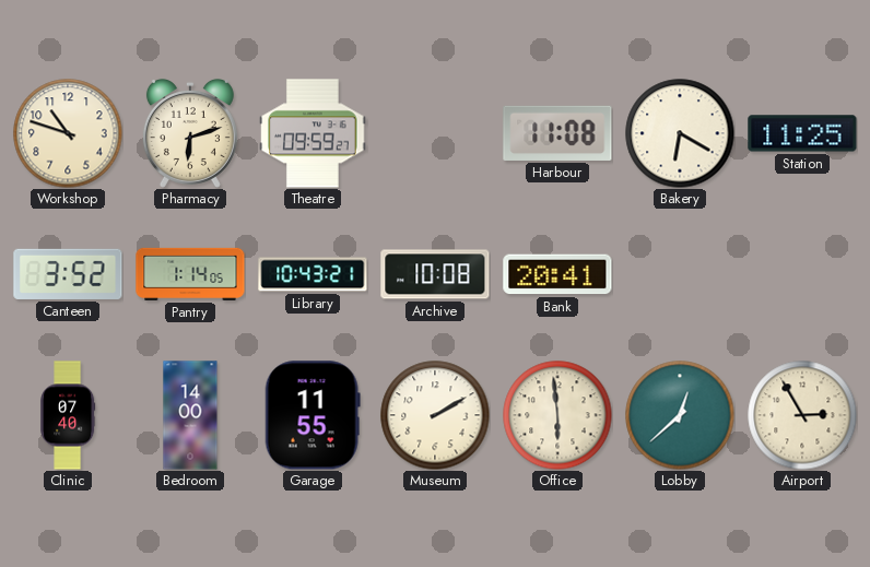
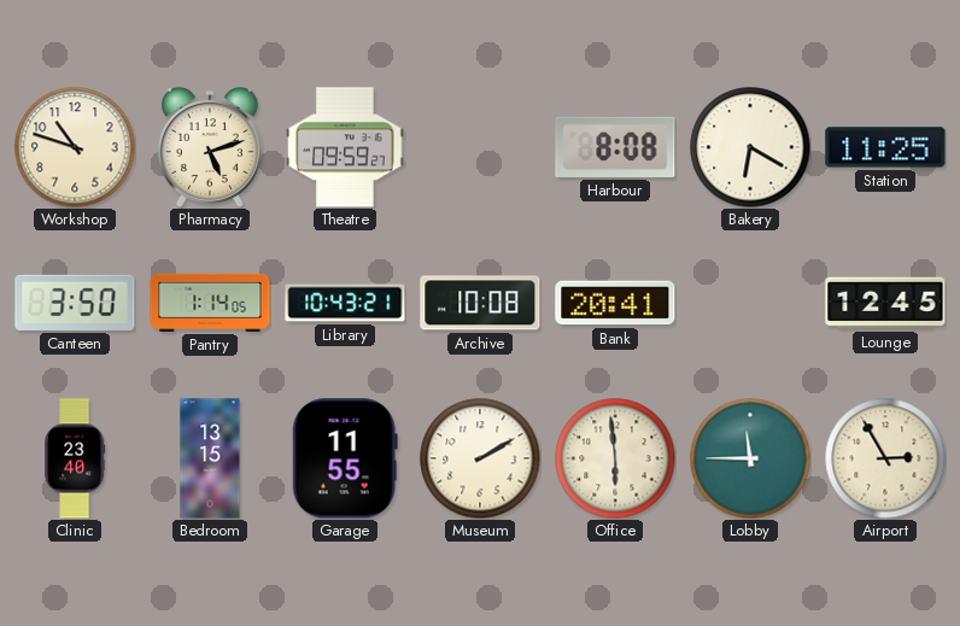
Pharmacy: 6:12 -> 5:12
Harbour: 11:08 -> 8:08
Canteen: 3:52 -> 3:50
Lounge: none -> 12:45
Clinic: 07:40 -> 23:40
Bedroom: 14:00 -> 13:15
Lobby: 12:38 -> 11:45
